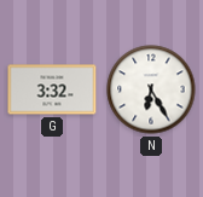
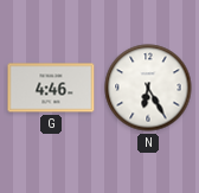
G: 3:32 -> 4:46
